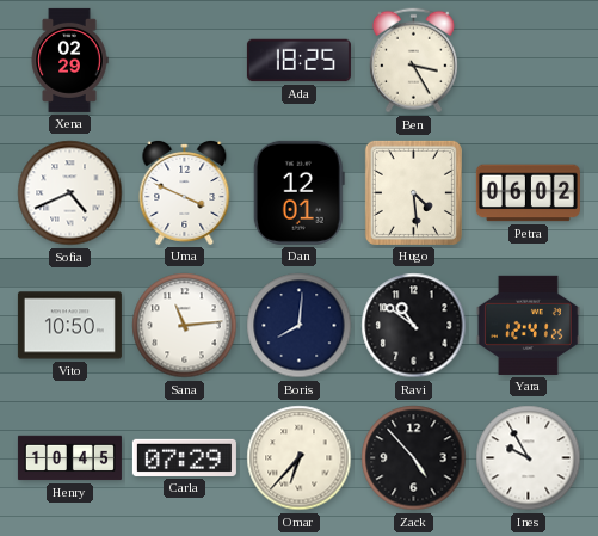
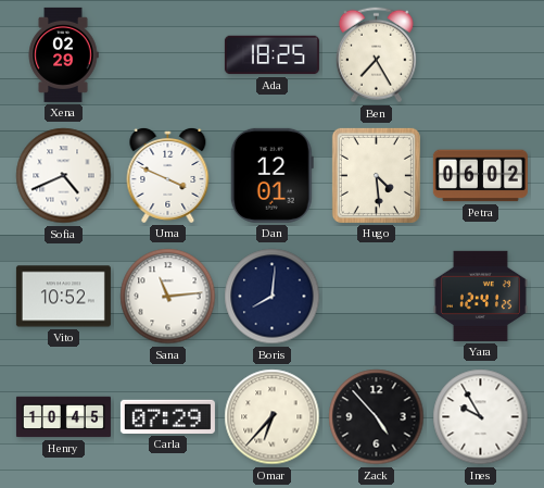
Ben: 3:25 -> 7:25
Vito: 10:50 -> 10:52
Ravi: 10:51 -> none
